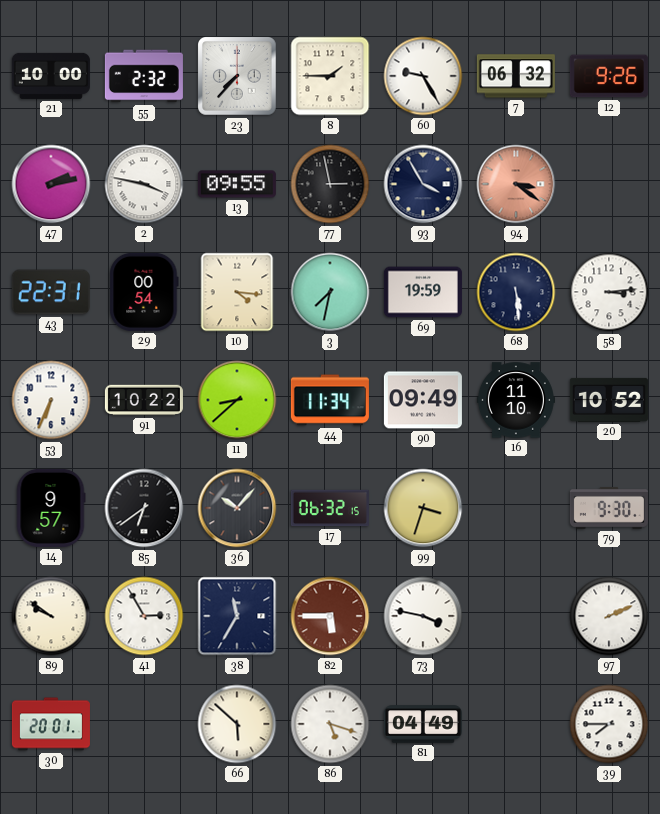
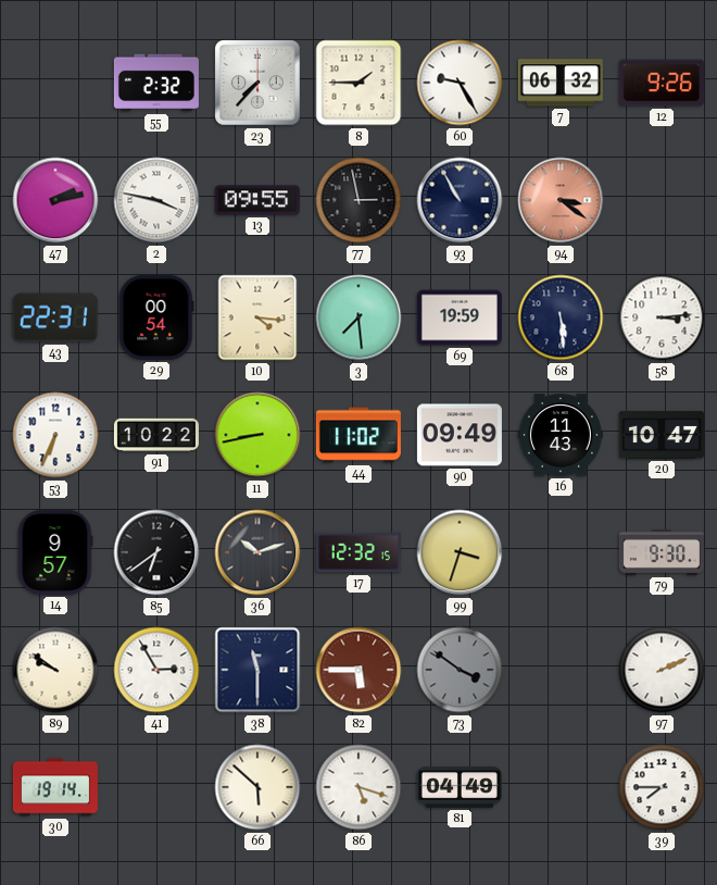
21: 10:00 -> none
93: 3:55 -> 10:55
3: 7:32 -> 7:29
11: 8:38 -> 8:43
44: 11:34 -> 11:02
16: 11:10 -> 11:43
20: 10:52 -> 10:47
36: 10:07 -> 10:12
17: 06:32 -> 12:32
38: 11:35 -> 11:30
73: 3:47 -> 3:51
73 dial: white -> grey
30: 20:01 -> 19:14
